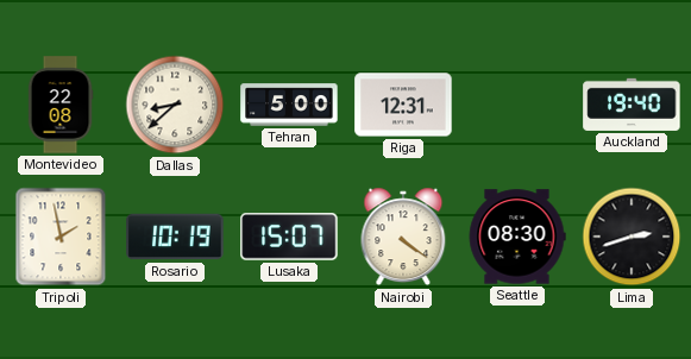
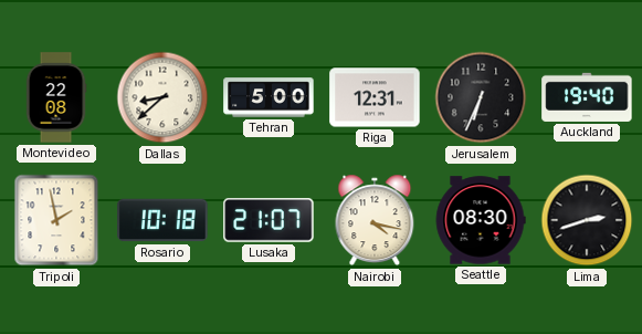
Jerusalem: none -> 6:34
Rosario: 10:19 -> 10:18
Lusaka: 15:07 -> 21:07
Nairobi: 4:21 -> 4:17
